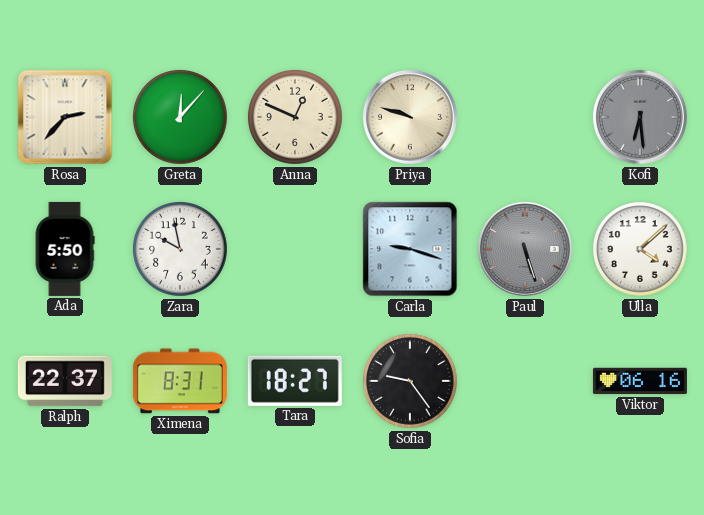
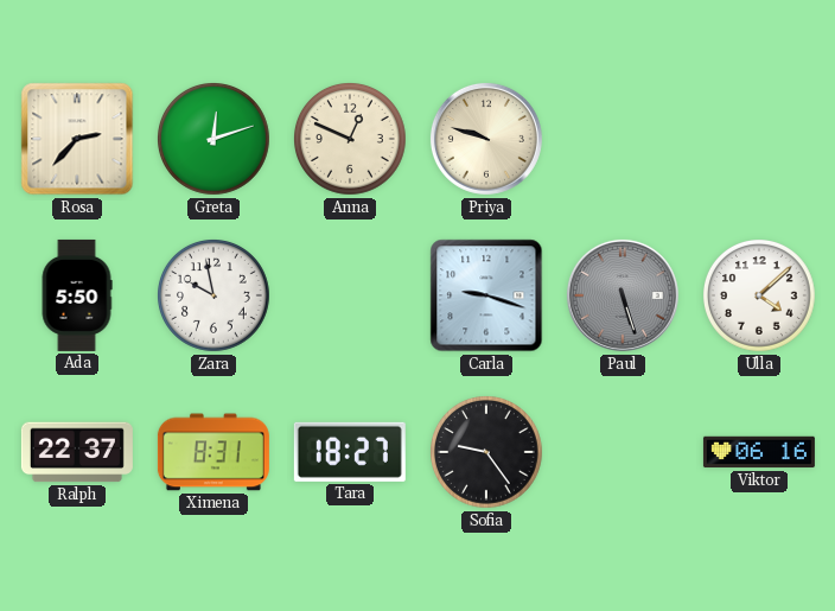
Greta: 12:07 -> 12:12
Kofi: 6:29 -> none
